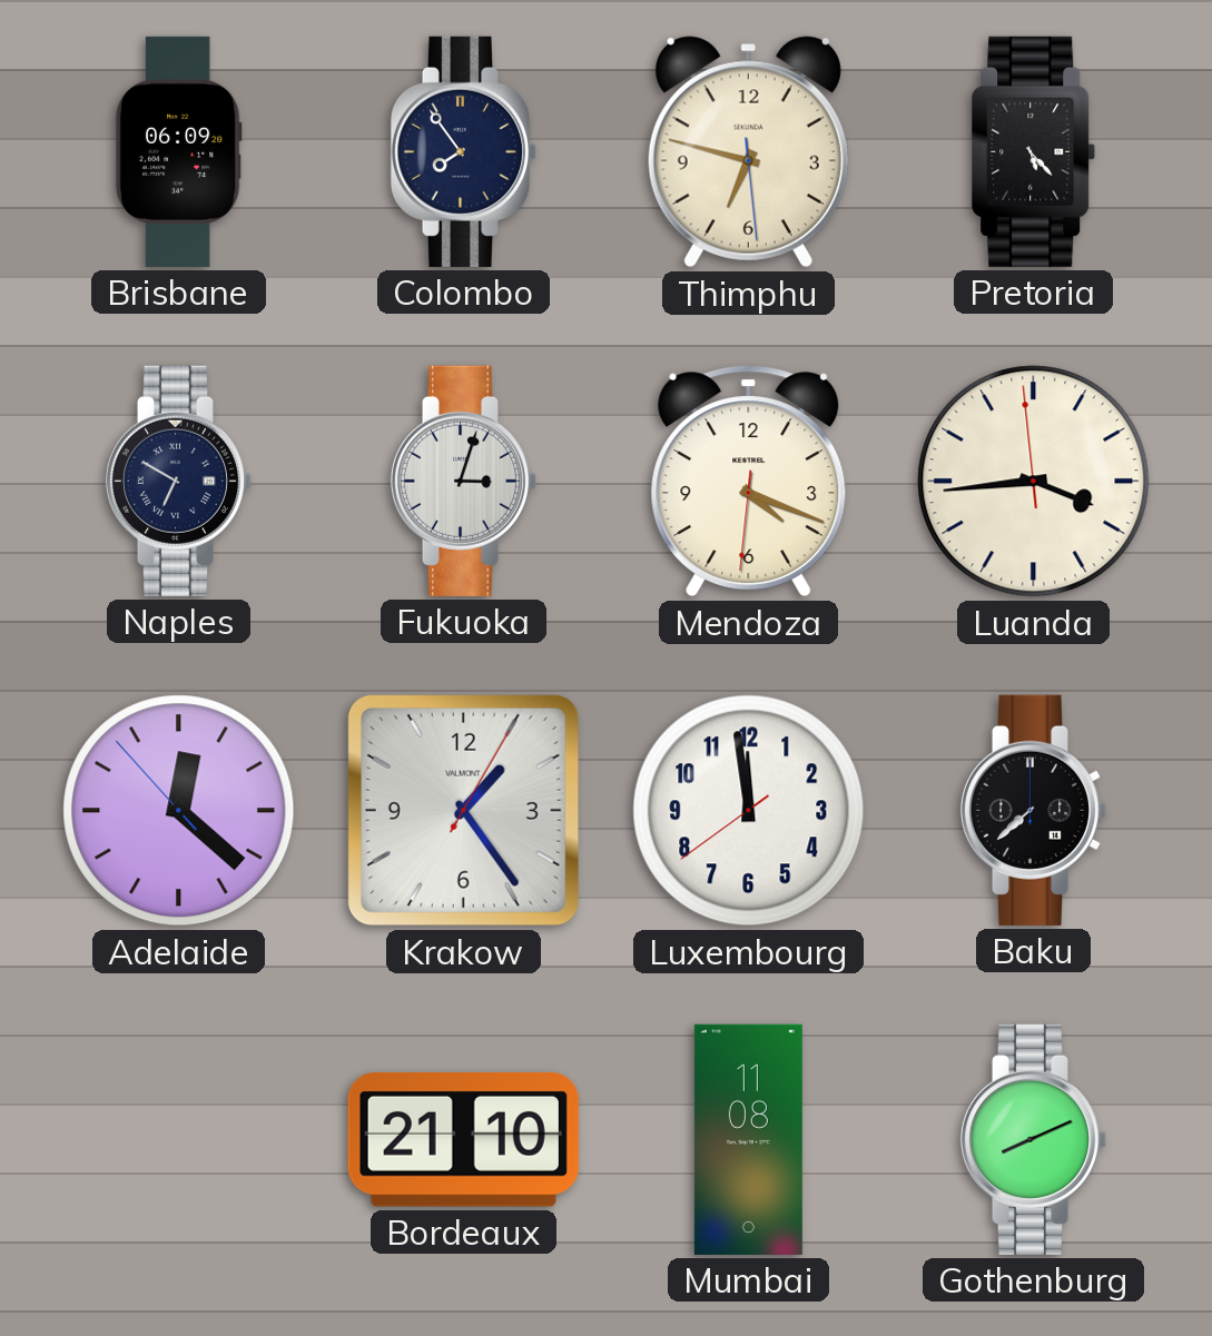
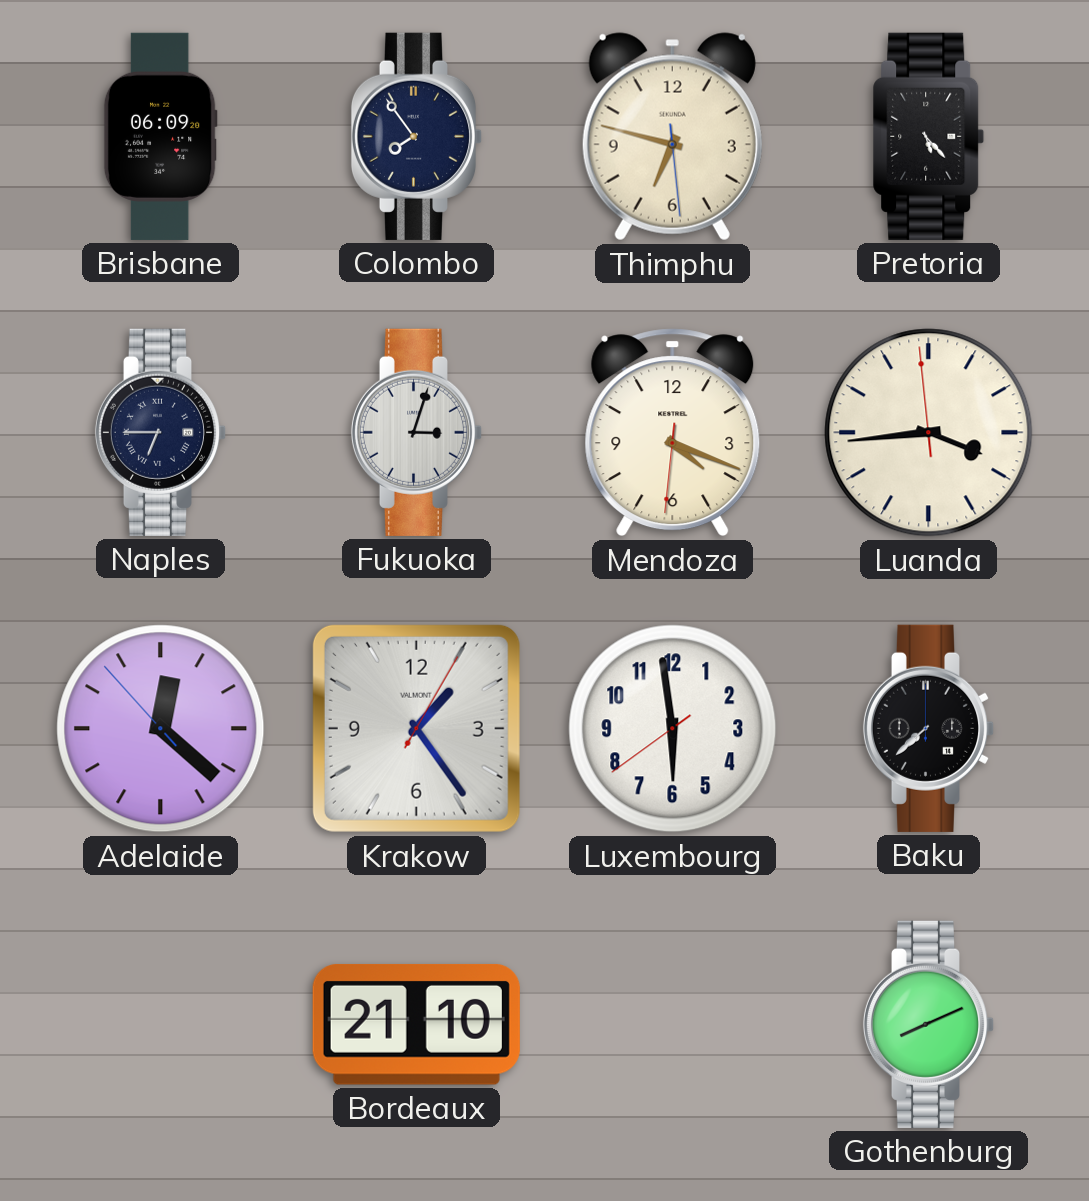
Naples: 6:50 -> 6:45
Luxembourg: 11:58 -> 5:58
Mumbai: 11:08 -> none
